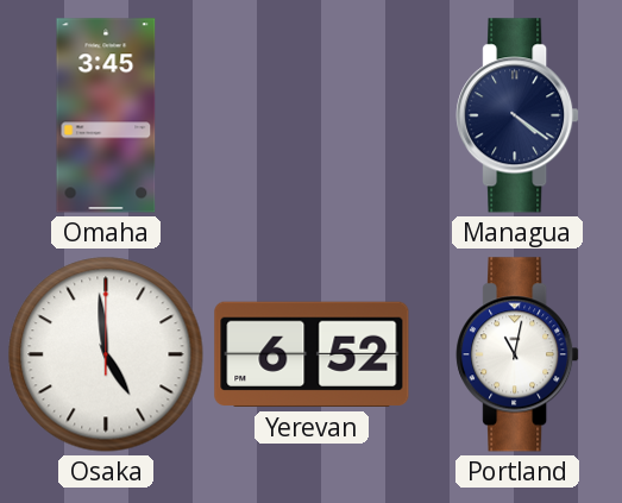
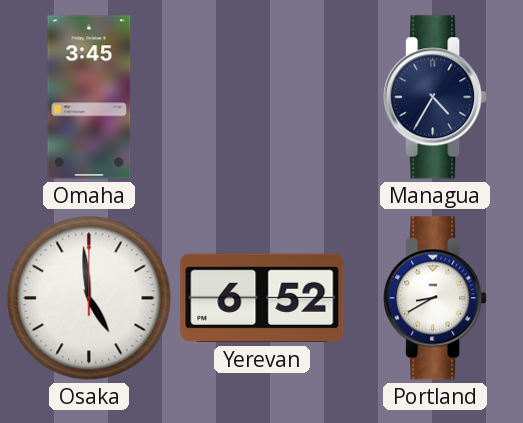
Managua: 4:21 -> 4:35
Portland: 11:02 -> 8:40
